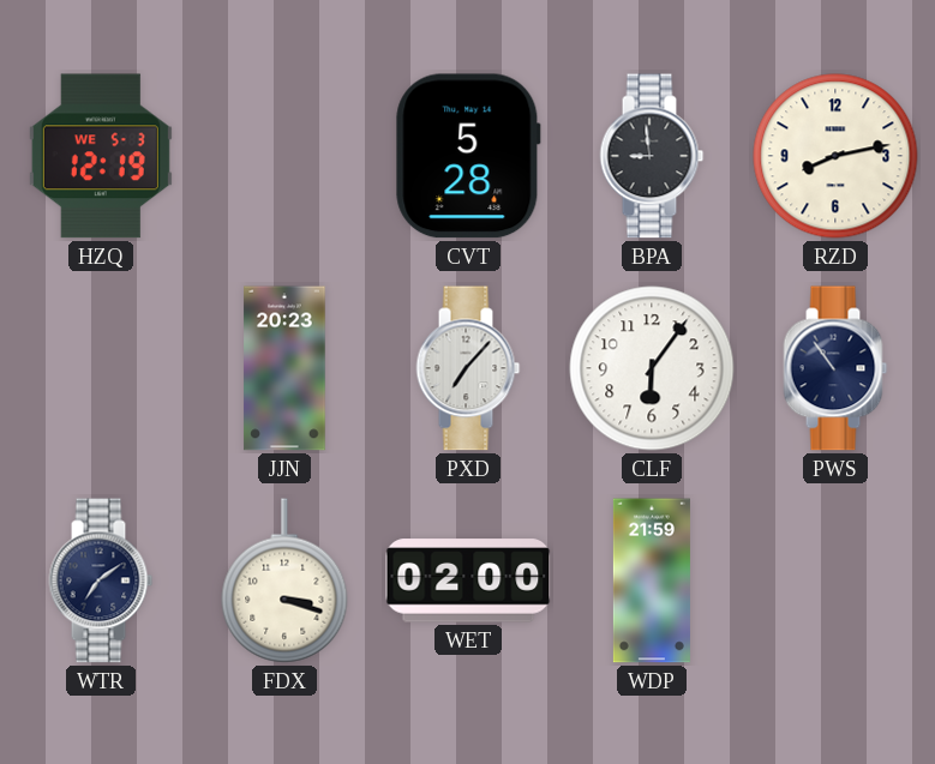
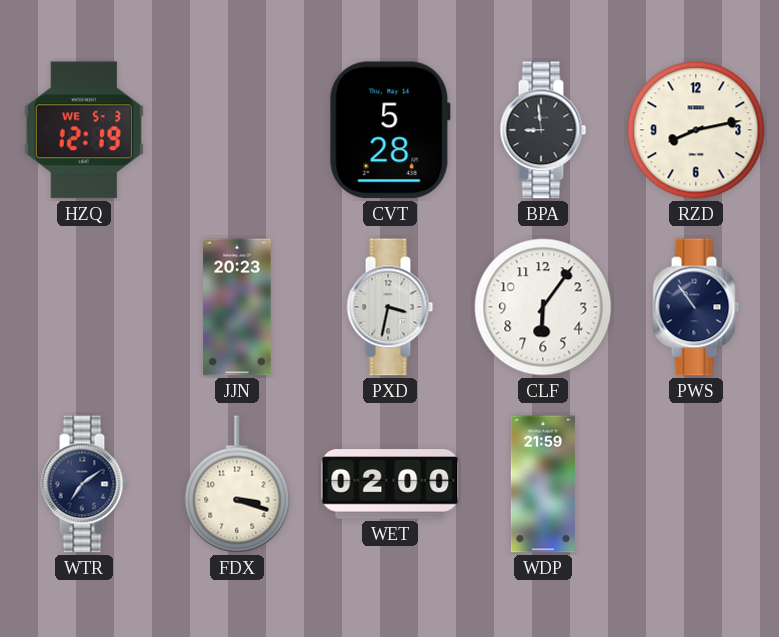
PXD: 7:07 -> 3:32
